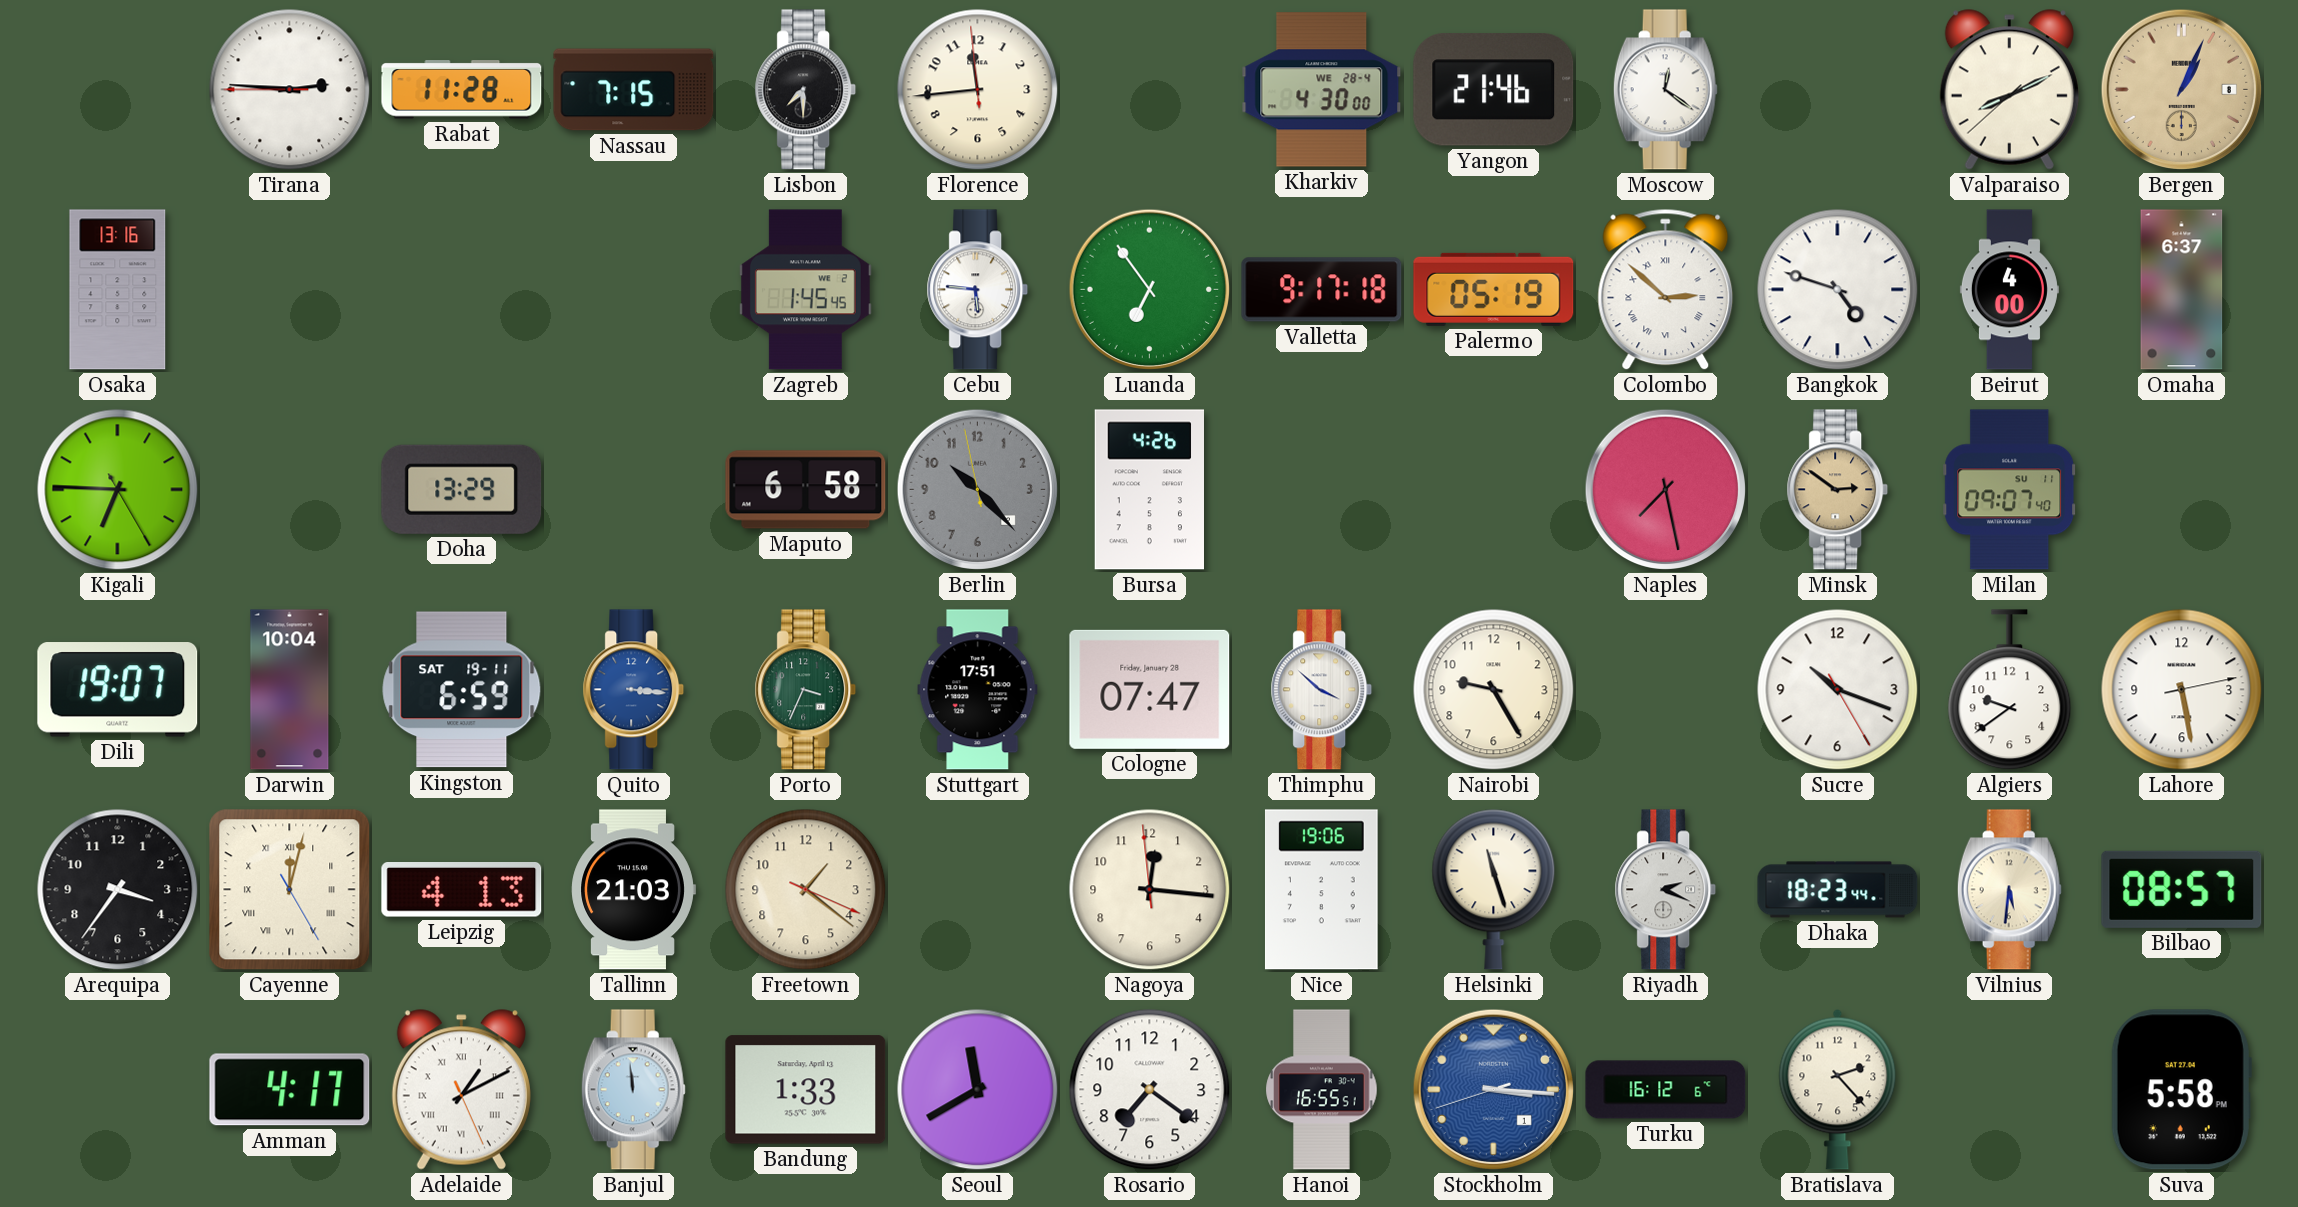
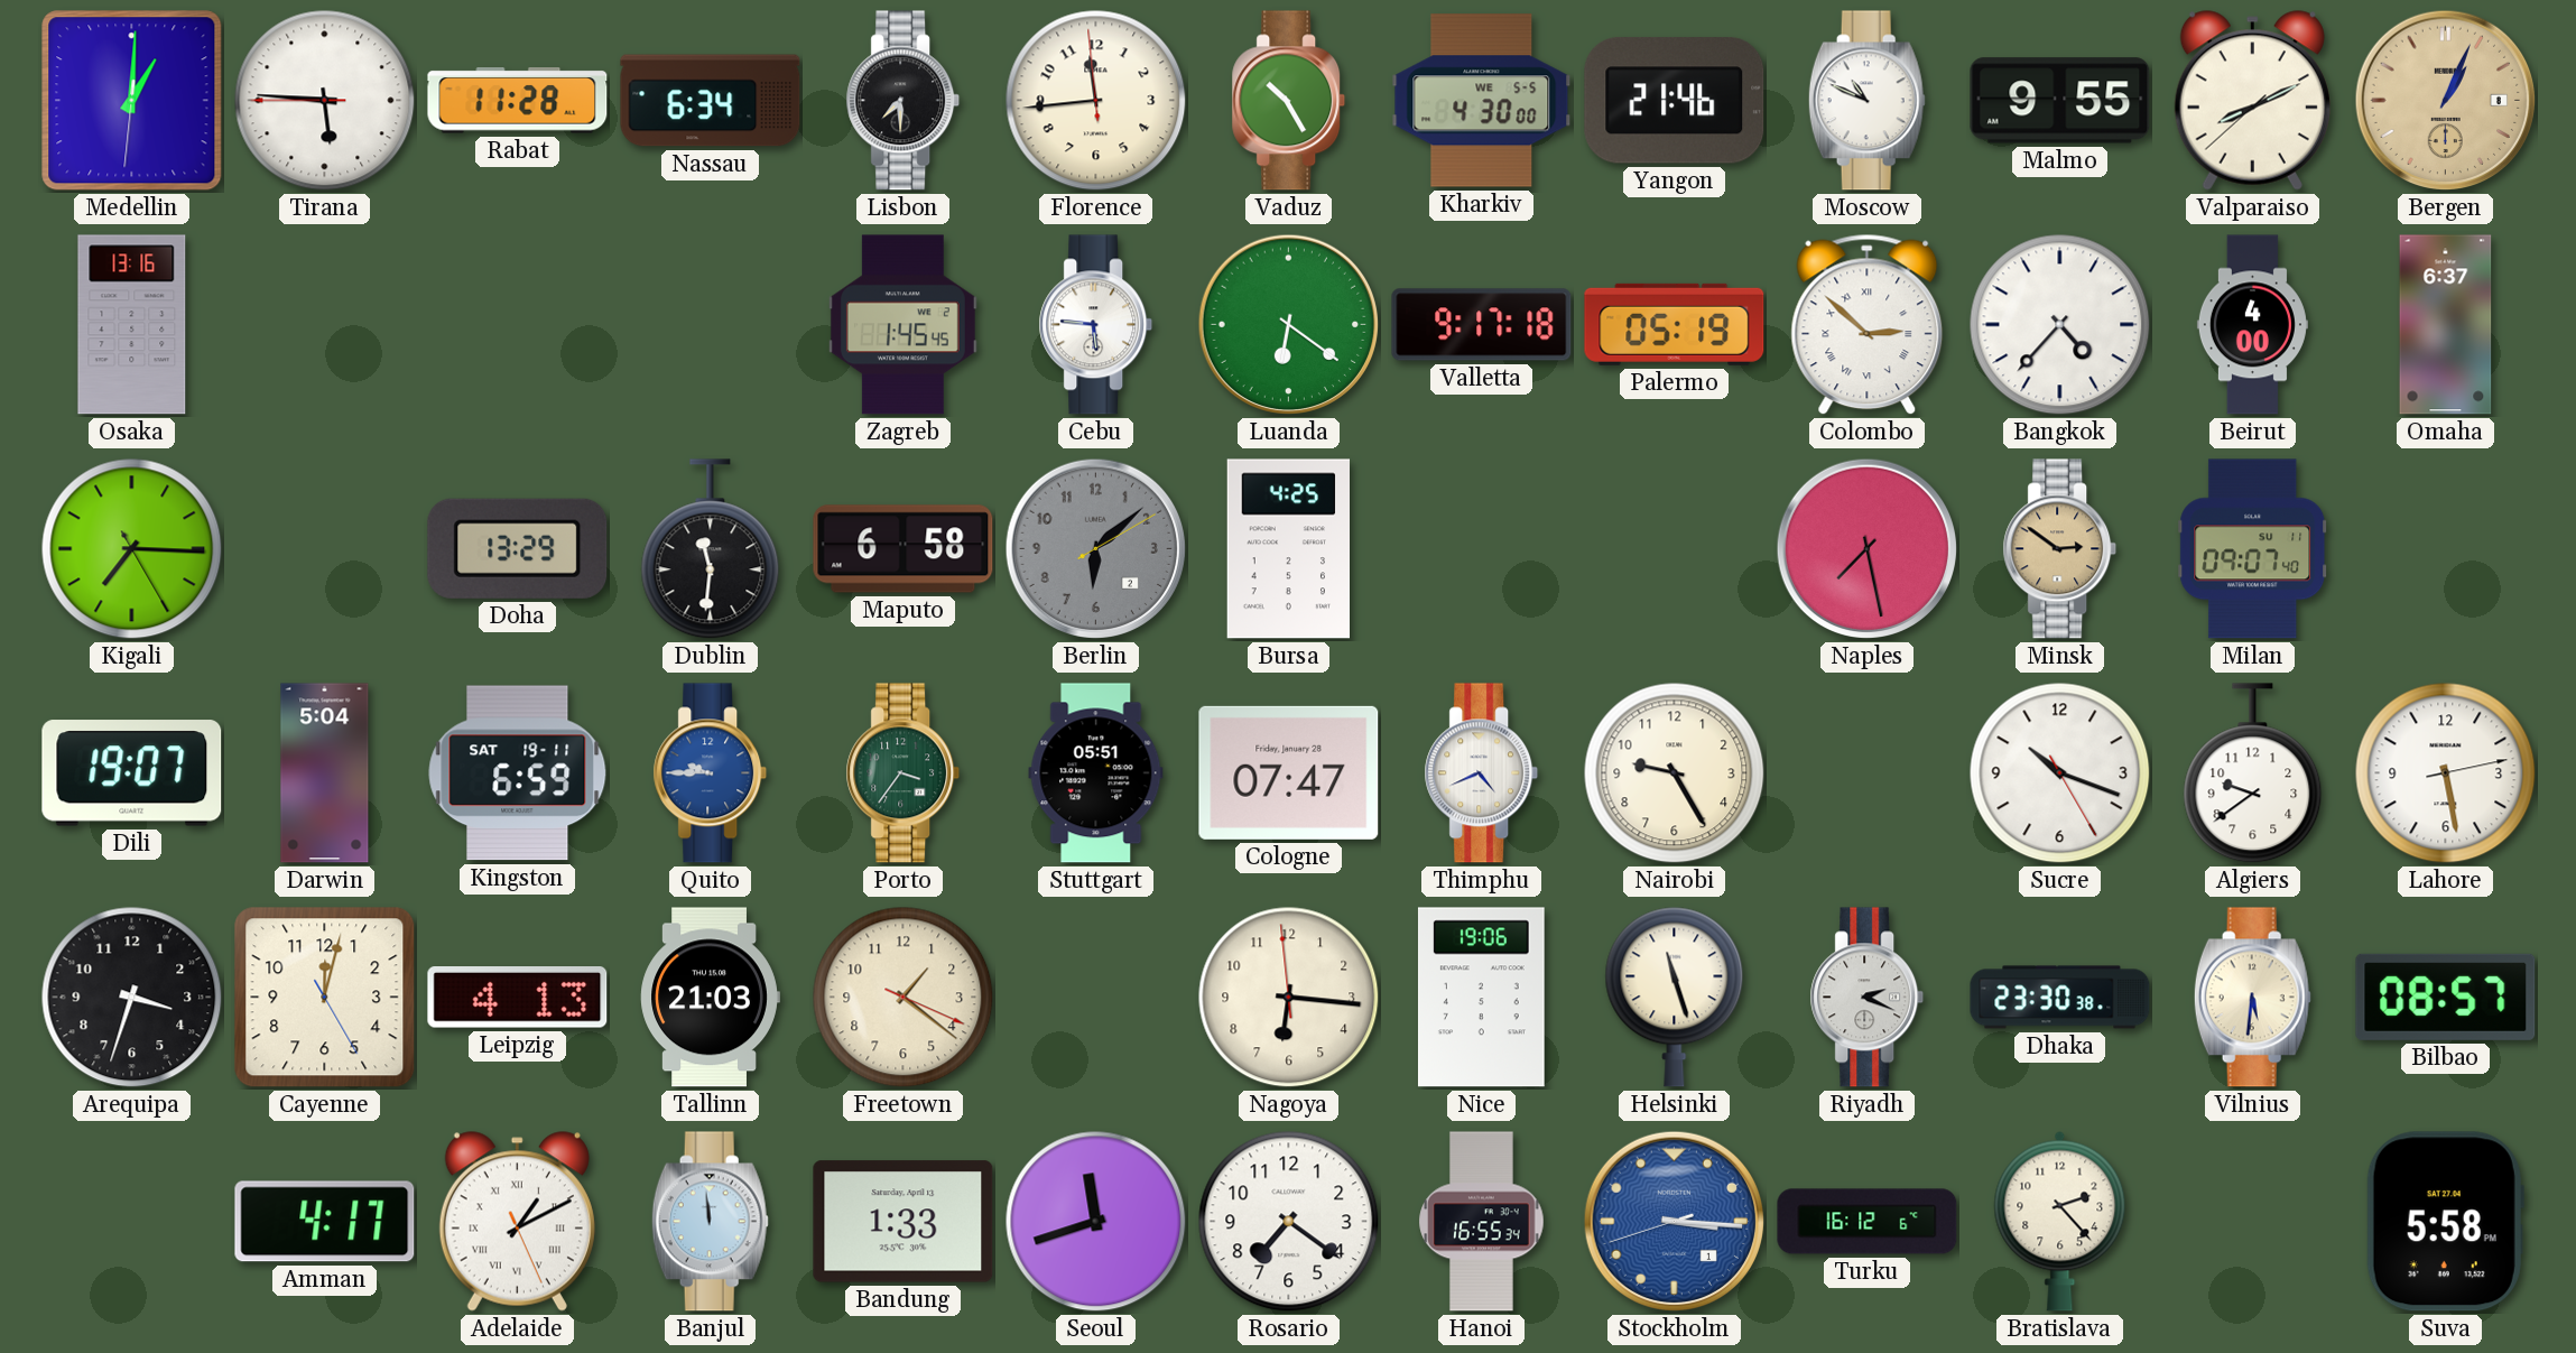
Medellin: none -> 1:00
Tirana: 2:45 -> 5:45
Nassau: 7:15 -> 6:34
Vaduz: none -> 10:25
Kharkiv date: WE 28-4 -> WE 5-5
Moscow: 12:21 -> 10:49
Malmo: none -> 9:55
Luanda: 6:54 -> 6:21
Bangkok: 4:48 -> 4:37
Kigali: 6:45 -> 7:15
Dublin: none -> 11:31
Berlin: 10:22 -> 6:08
Bursa: 4:26 -> 4:25
Darwin: 10:04 -> 5:04
Quito: 3:16 -> 9:45
Porto: 3:34 -> 3:36
Stuttgart: 17:51 -> 05:51
Thimphu: 3:52 -> 4:41
Arequipa: 3:36 -> 3:33
Cayenne numerals: Roman -> Arabic
Nagoya: 12:15 -> 6:15
Dhaka: 18:23 -> 23:30
Seoul: 11:40 -> 11:42
Hanoi: 16:55:51 -> 16:55:34
